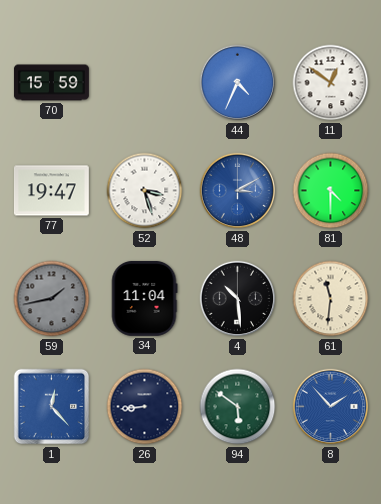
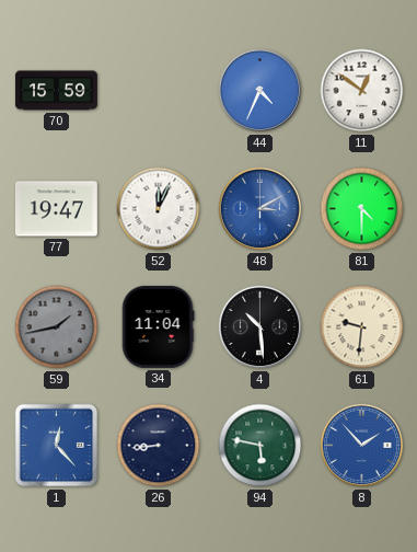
52: 3:27 -> 12:04
61: 11:31 -> 9:31
94: 5:51 -> 5:47
